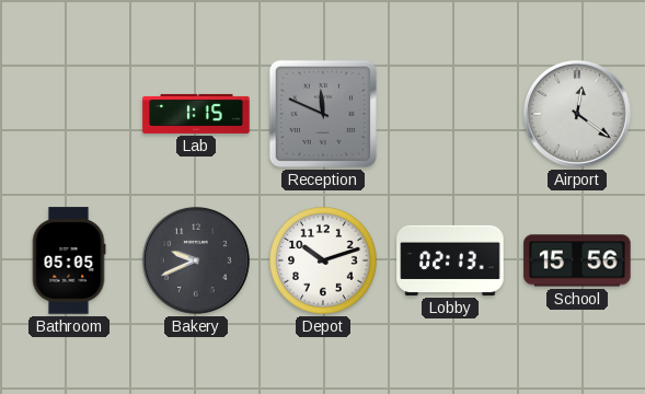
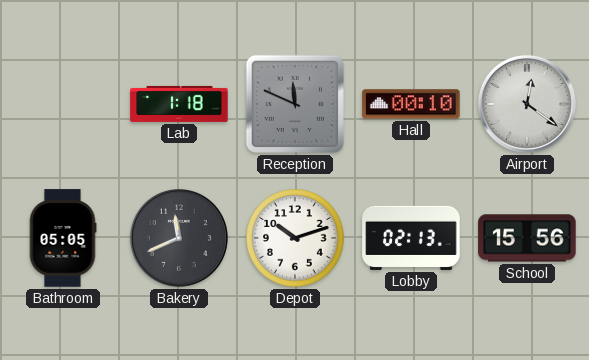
Lab: 1:15 -> 1:18
Hall: none -> 00:10
Bakery: 9:41 -> 11:41
